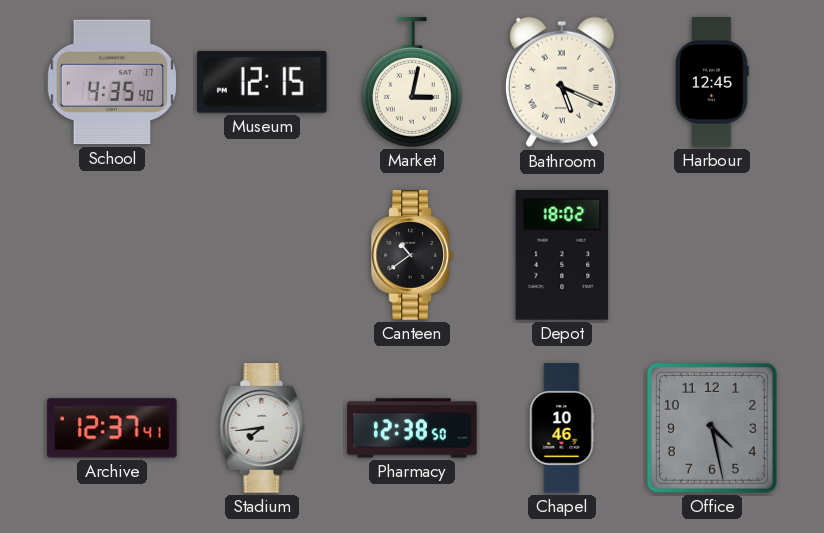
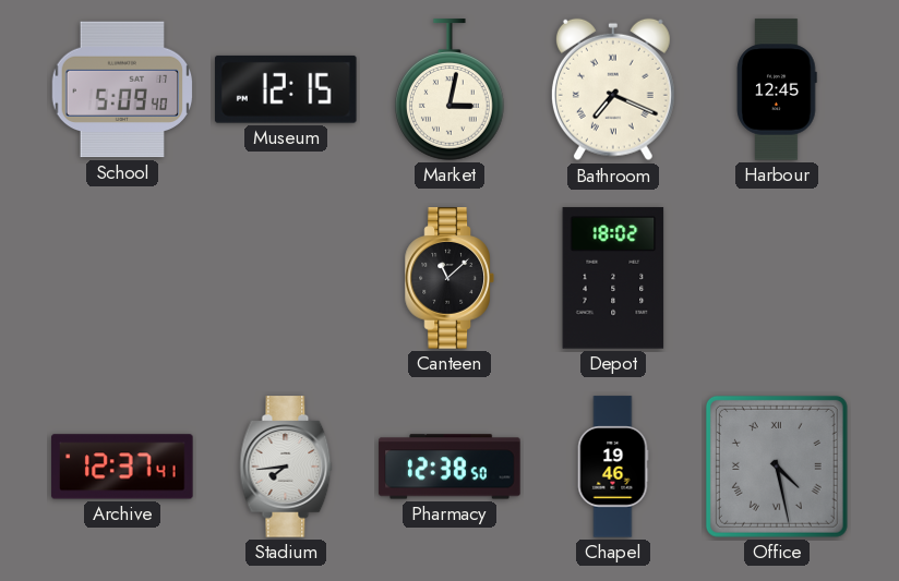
School: 4:35 -> 5:09
Bathroom: 5:19 -> 7:19
Canteen: 10:39 -> 11:08
Chapel: 10:46 -> 19:46
Office numerals: Arabic -> Roman
